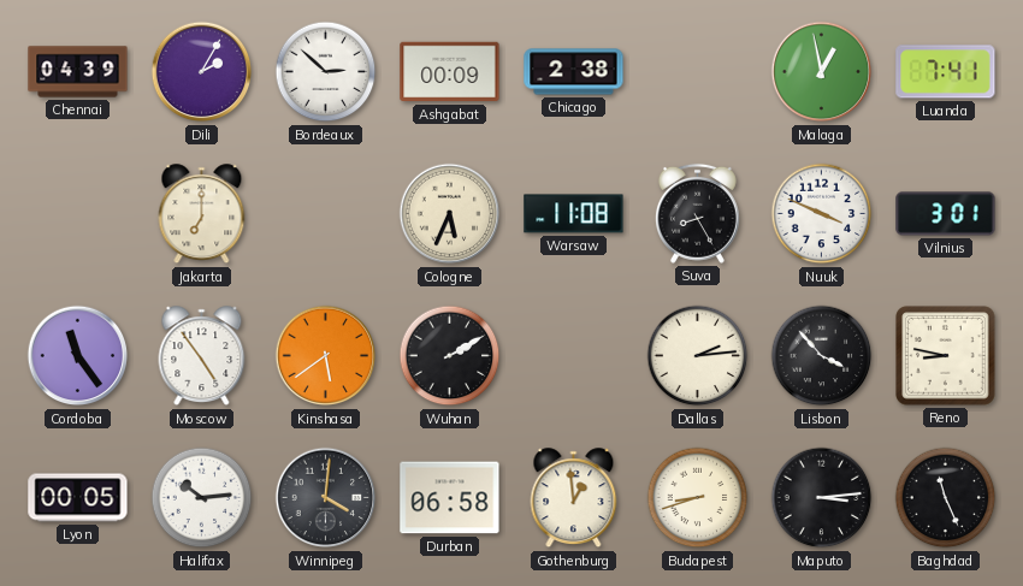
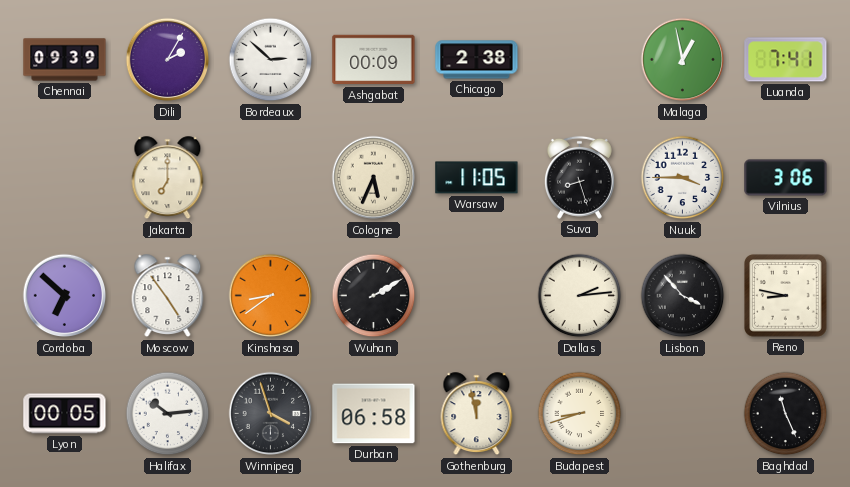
Chennai: 04:39 -> 09:39
Warsaw: 11:08 -> 11:05
Suva: 8:25 -> 8:27
Nuuk: 3:49 -> 3:45
Vilnius: 3:01 -> 3:06
Cordoba: 11:24 -> 6:52
Kinshasa: 5:39 -> 8:39
Winnipeg: 4:01 -> 3:57
Gothenburg: 12:59 -> 11:58
Maputo: 3:14 -> none
